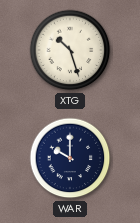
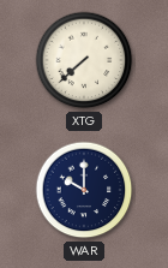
XTG: 10:27 -> 7:38
